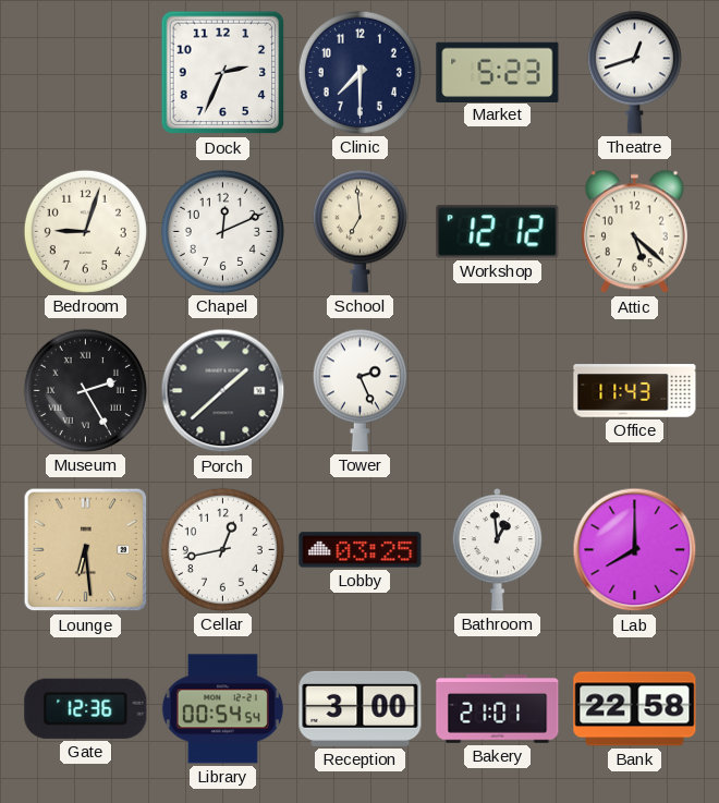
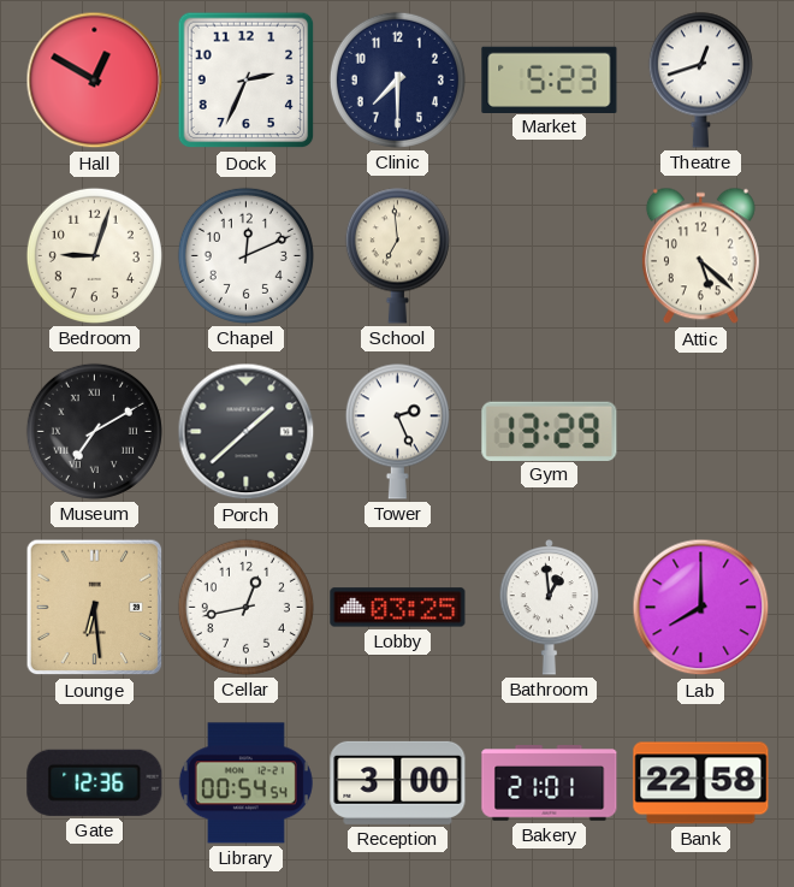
Hall: none -> 12:50
Workshop: 12:12 -> none
Museum: 2:25 -> 7:10
Gym: none -> 13:29
Office: 11:43 -> none
